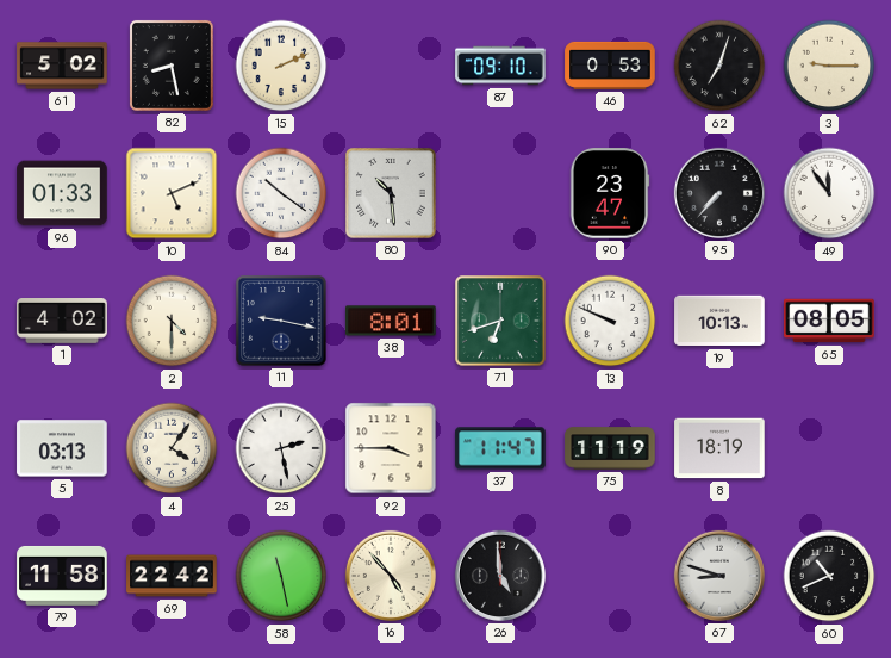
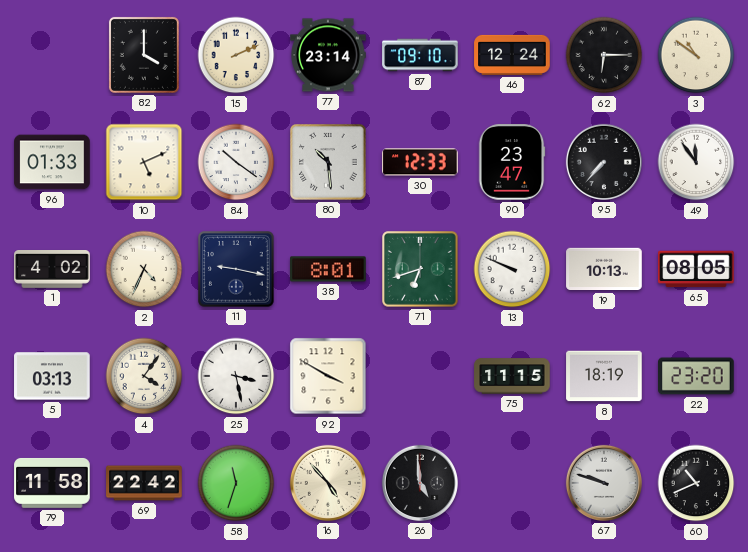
61: 5:02 -> none
82: 8:28 -> 4:00
77: none -> 23:14
46: 0:53 -> 12:24
62: 7:03 -> 6:15
3: 9:15 -> 10:51
30: none -> 12:33
2: 4:30 -> 4:34
25: 2:28 -> 3:28
92: 3:45 -> 3:50
37: 11:47 -> none
75: 11:19 -> 11:15
22: none -> 23:20
58: 11:28 -> 11:33
67: 8:48 -> 9:48
